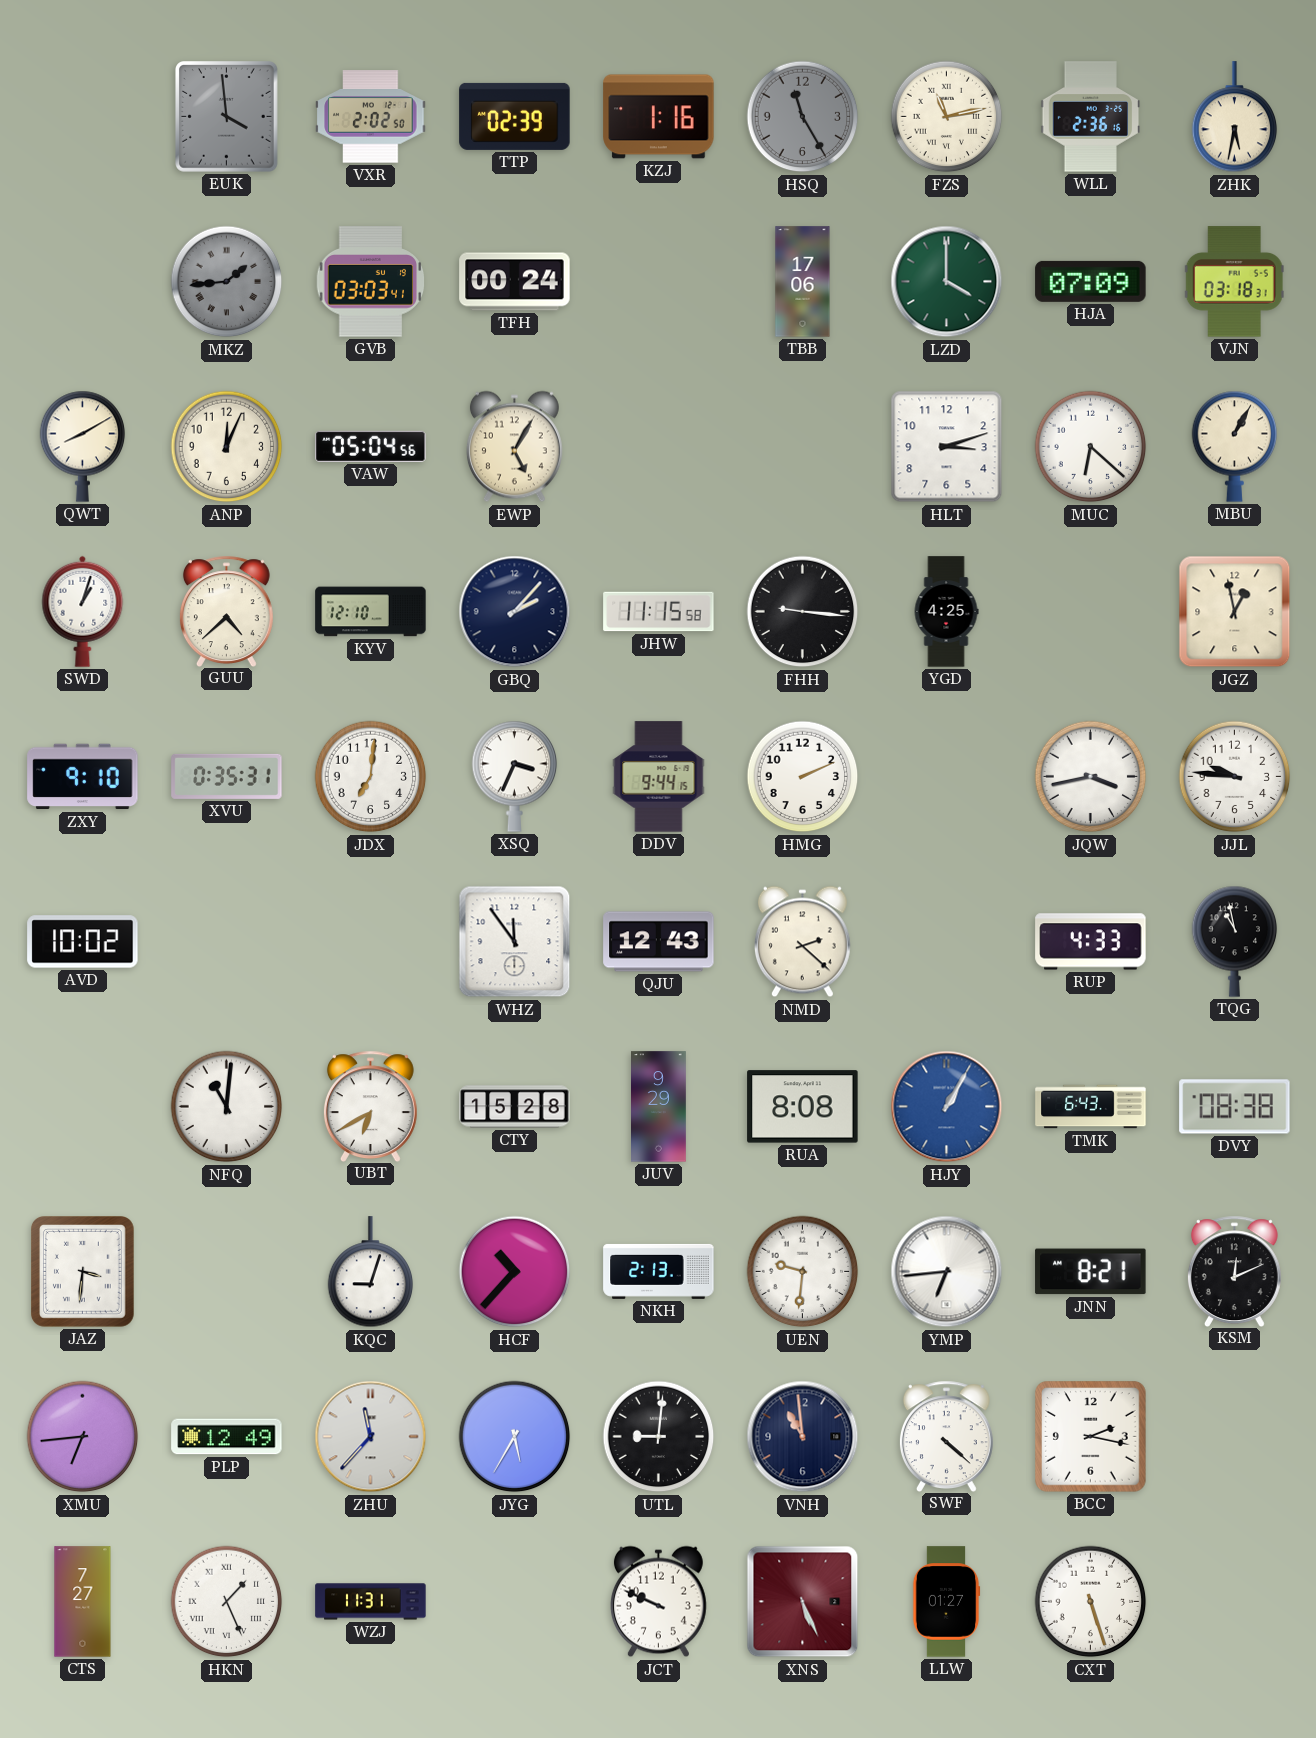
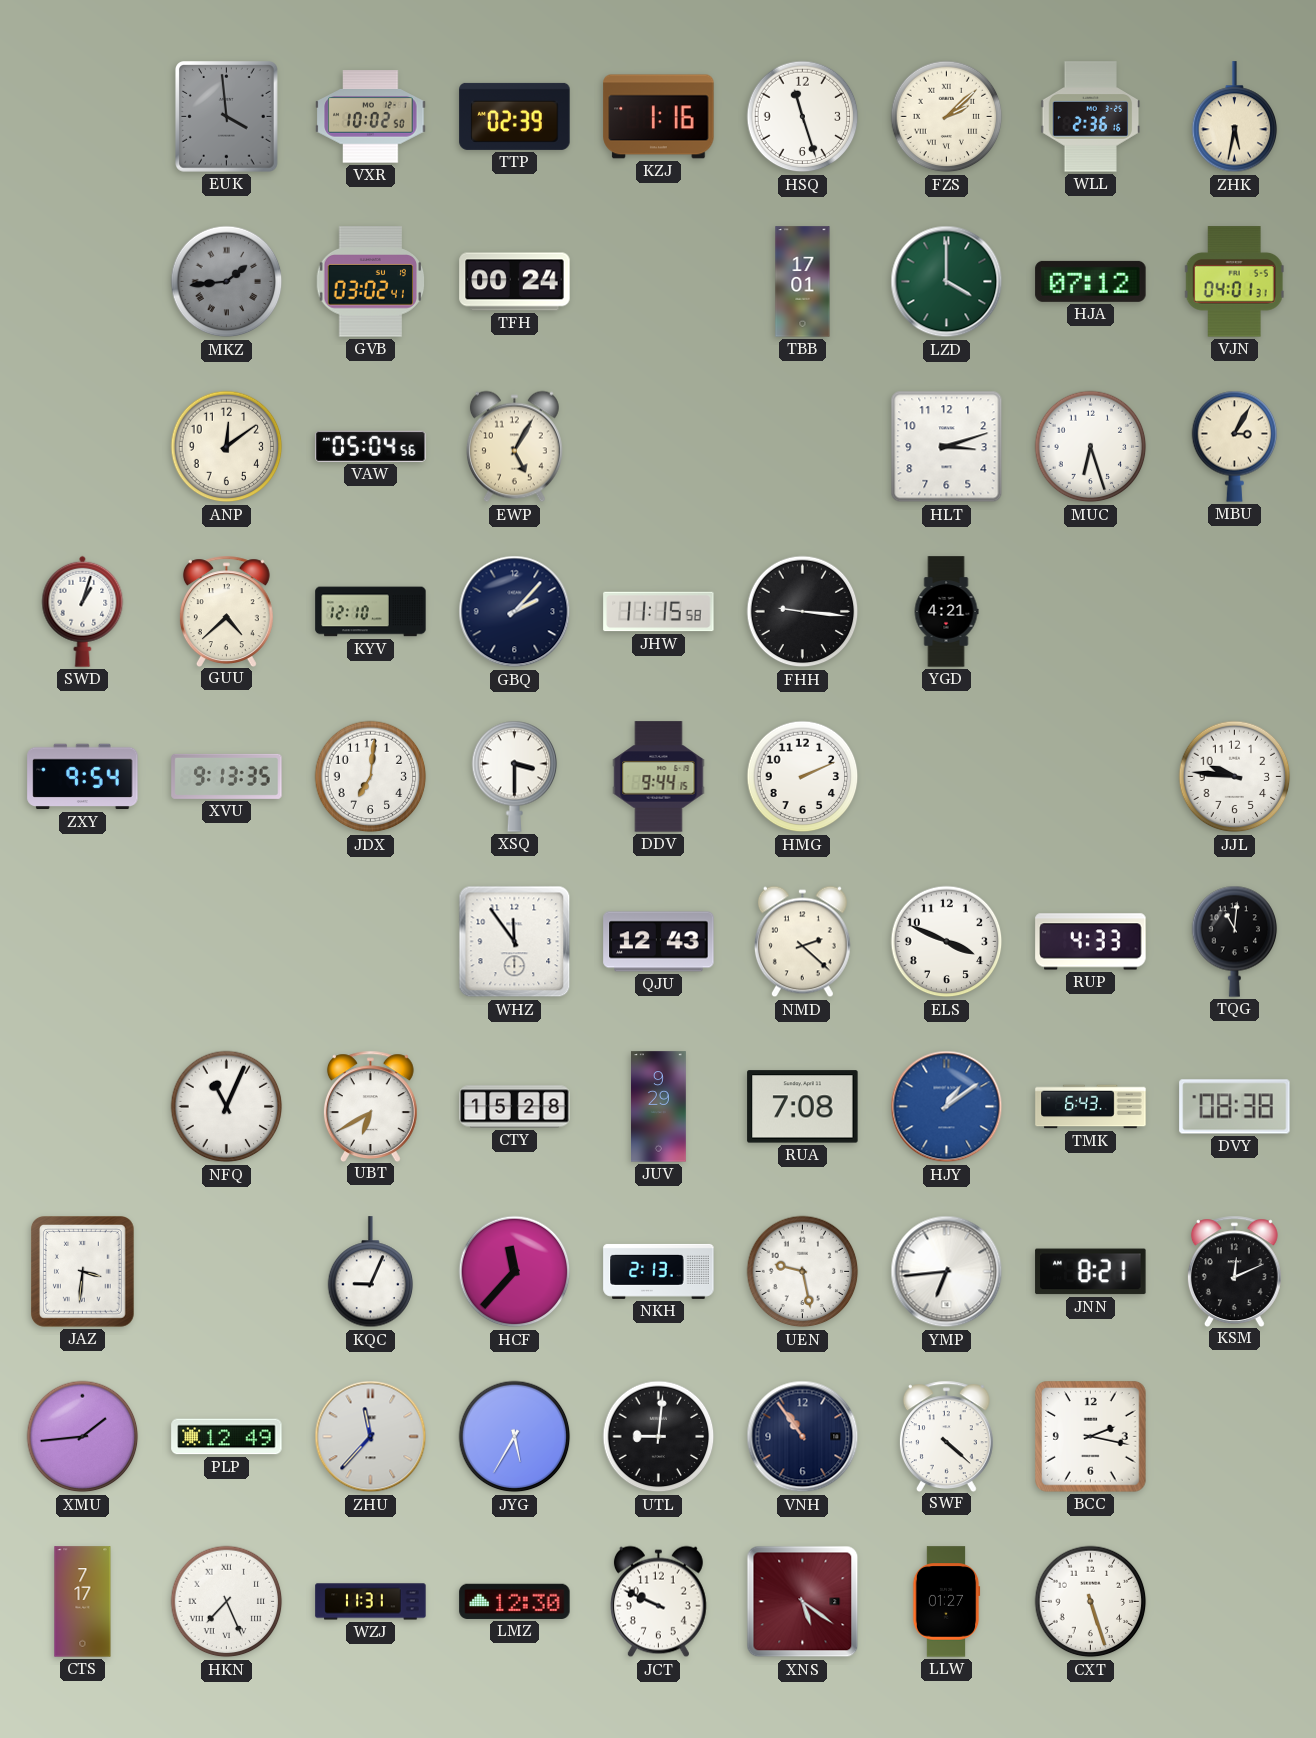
VXR: 2:02 -> 10:02
HSQ: 11:25 -> 11:27
HSQ dial: grey -> white
FZS: 11:13 -> 2:08
GVB: 03:03 -> 03:02
TBB: 17:06 -> 17:01
HJA: 07:09 -> 07:12
VJN: 03:18 -> 04:01
QWT: 8:10 -> none
ANP: 12:04 -> 12:09
MUC: 6:22 -> 6:27
MBU: 1:05 -> 3:05
YGD: 4:25 -> 4:21
JGZ: 12:58 -> none
ZXY: 9:10 -> 9:54
XVU: 0:35 -> 9:13
XSQ: 3:34 -> 3:30
JQW: 3:43 -> none
AVD: 10:02 -> none
ELS: none -> 3:49
TQG: 10:58 -> 11:01
NFQ: 11:01 -> 11:04
RUA: 8:08 -> 7:08
HJY: 1:05 -> 1:09
KQC: 9:03 -> 9:04
HCF: 10:37 -> 11:37
UEN: 9:31 -> 9:28
XMU: 6:44 -> 1:44
VNH: 10:59 -> 10:54
CTS: 7:27 -> 7:17
HKN: 1:26 -> 7:26
LMZ: none -> 12:30
XNS: 5:26 -> 5:21
